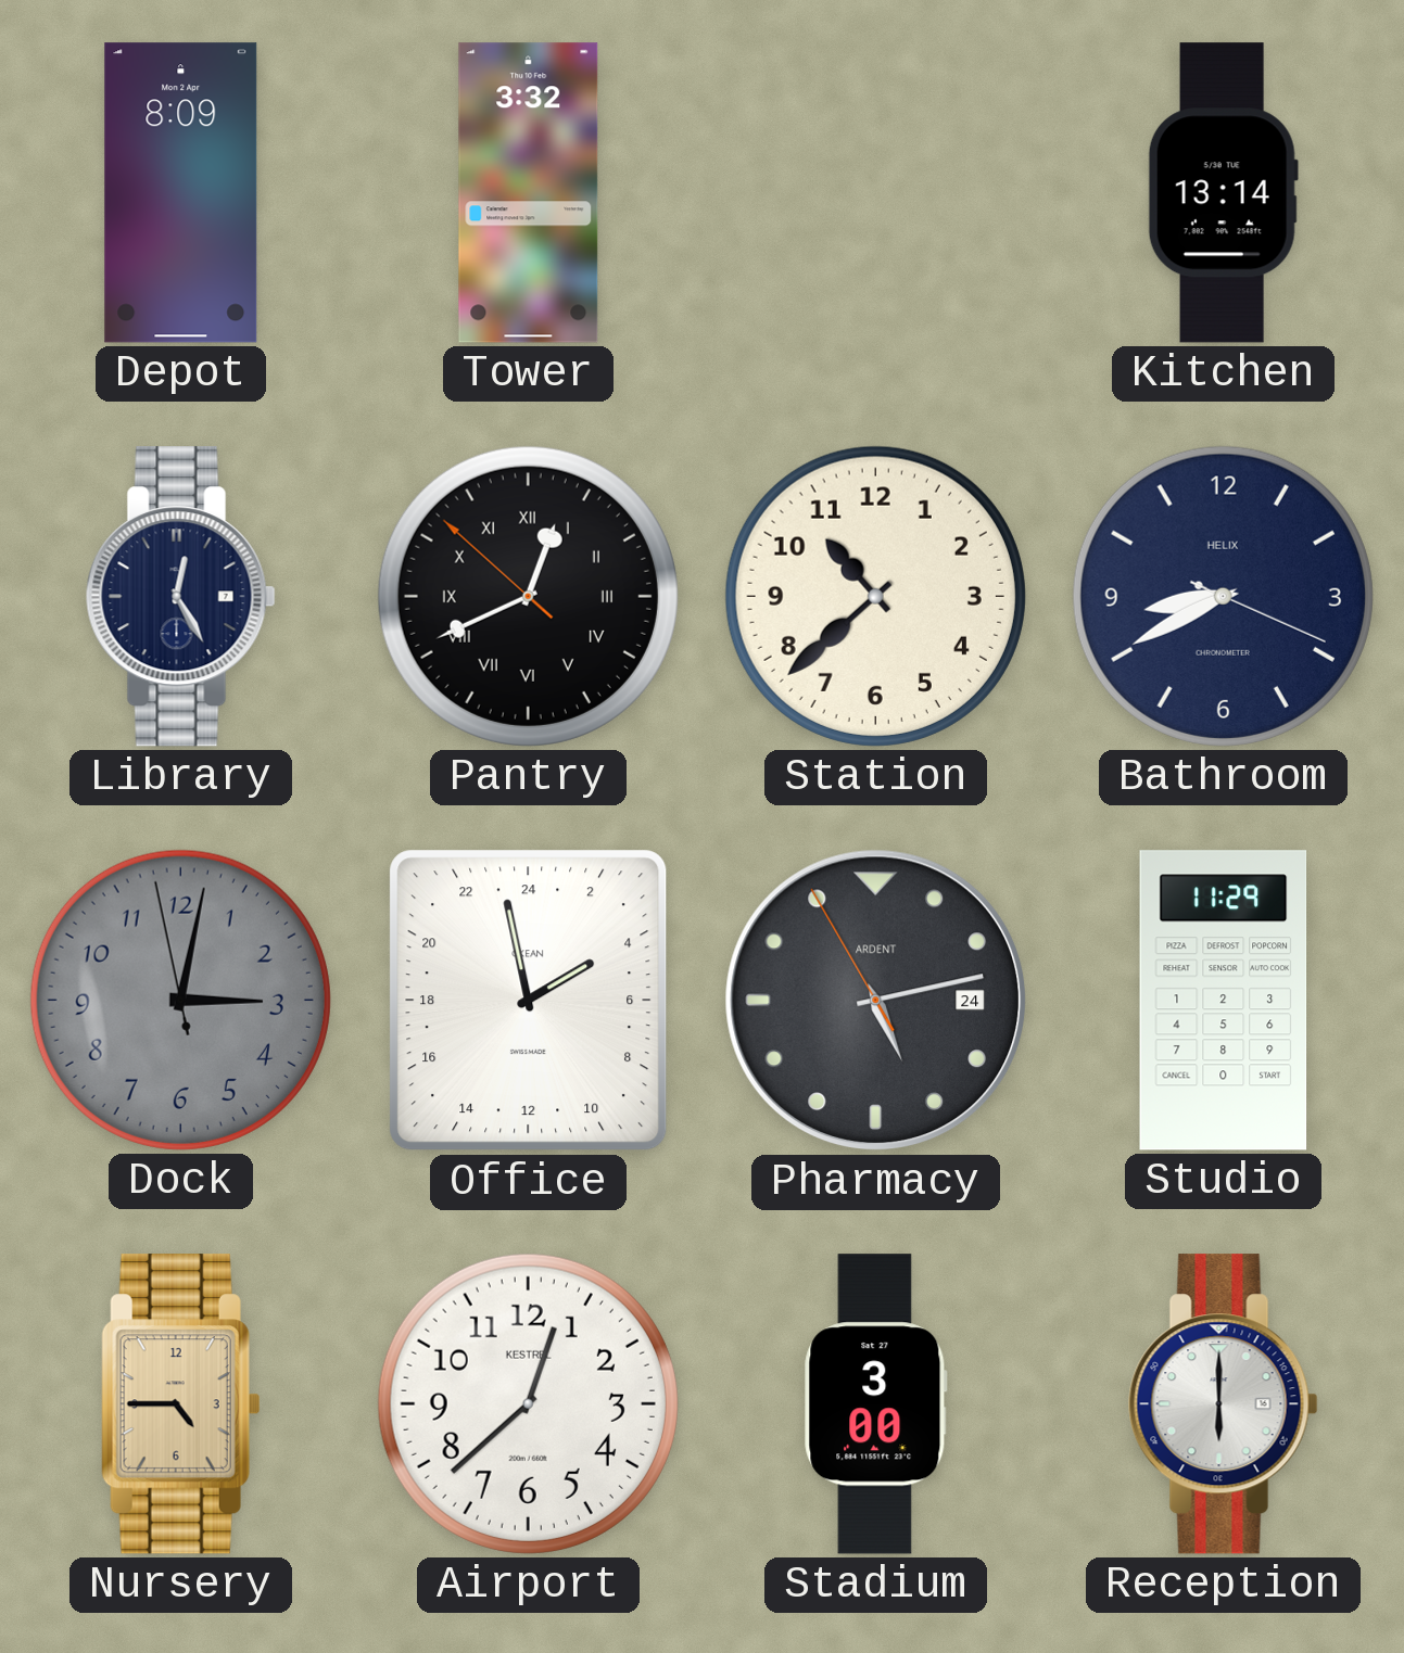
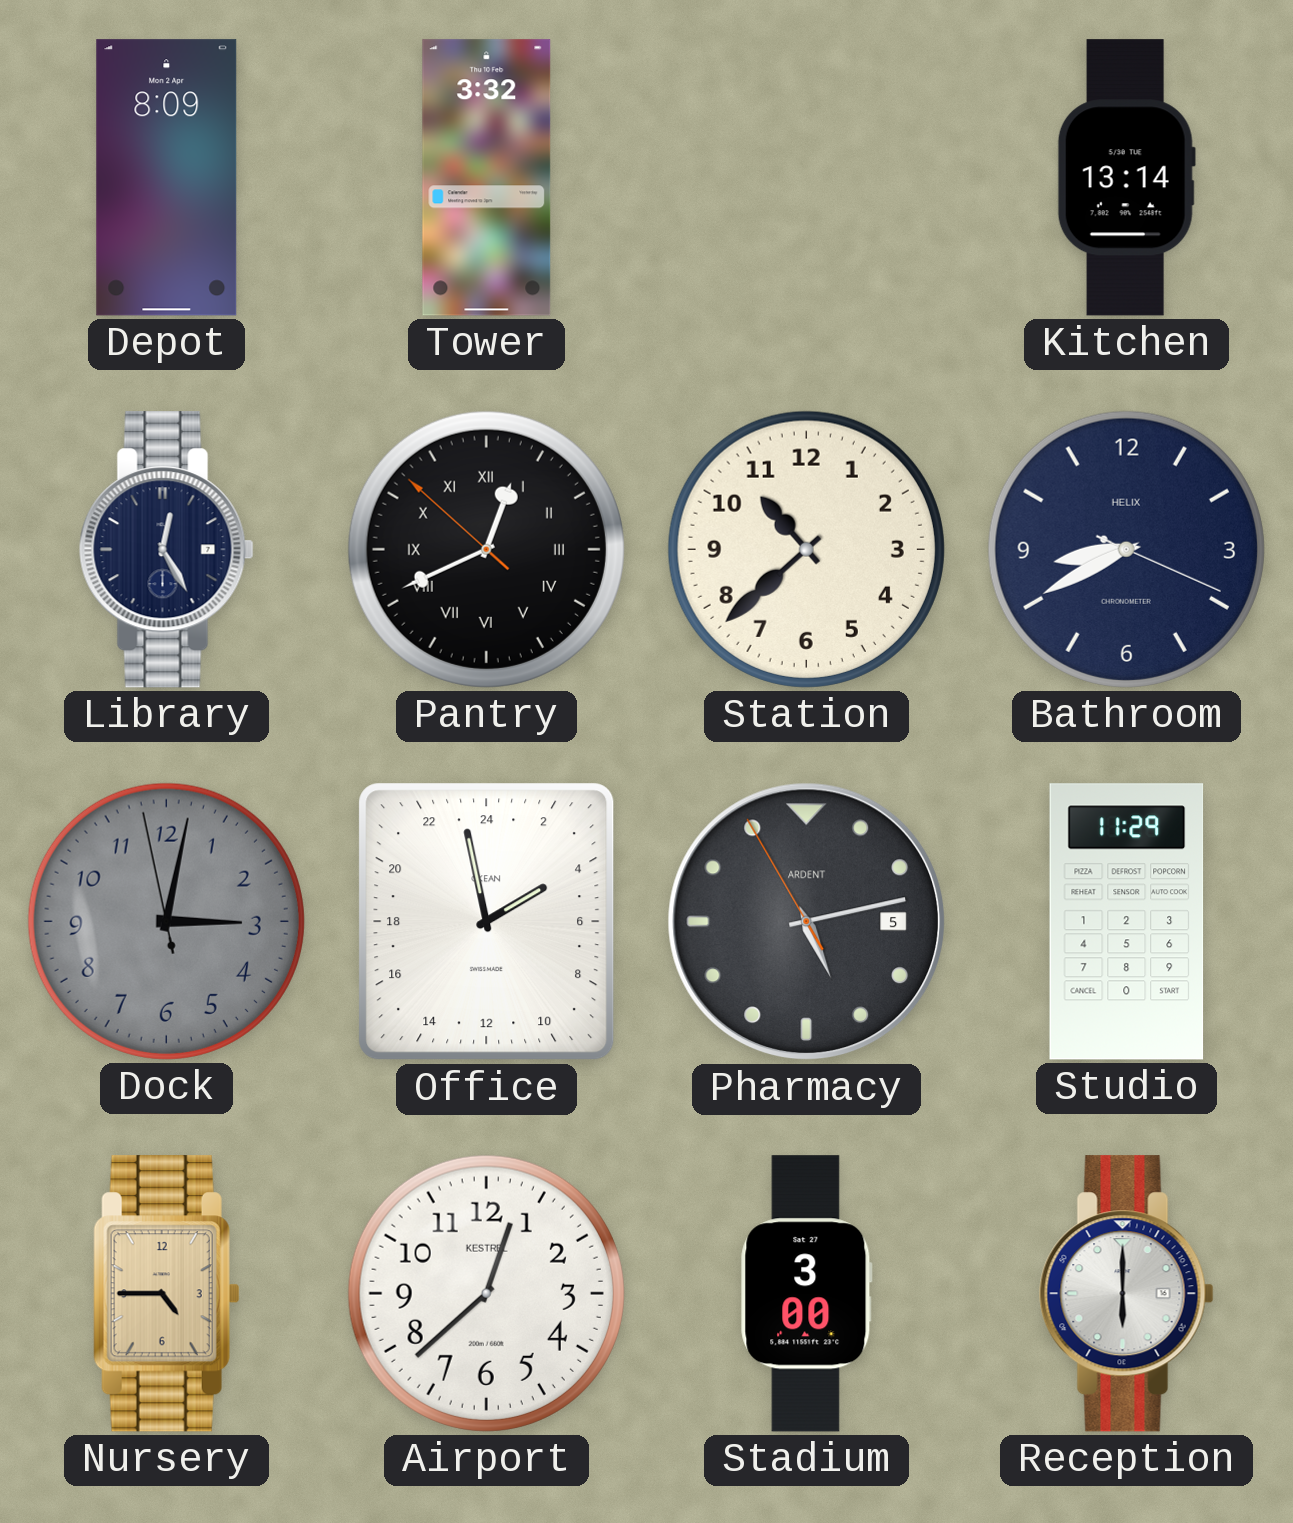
Pharmacy date: 24 -> 5
